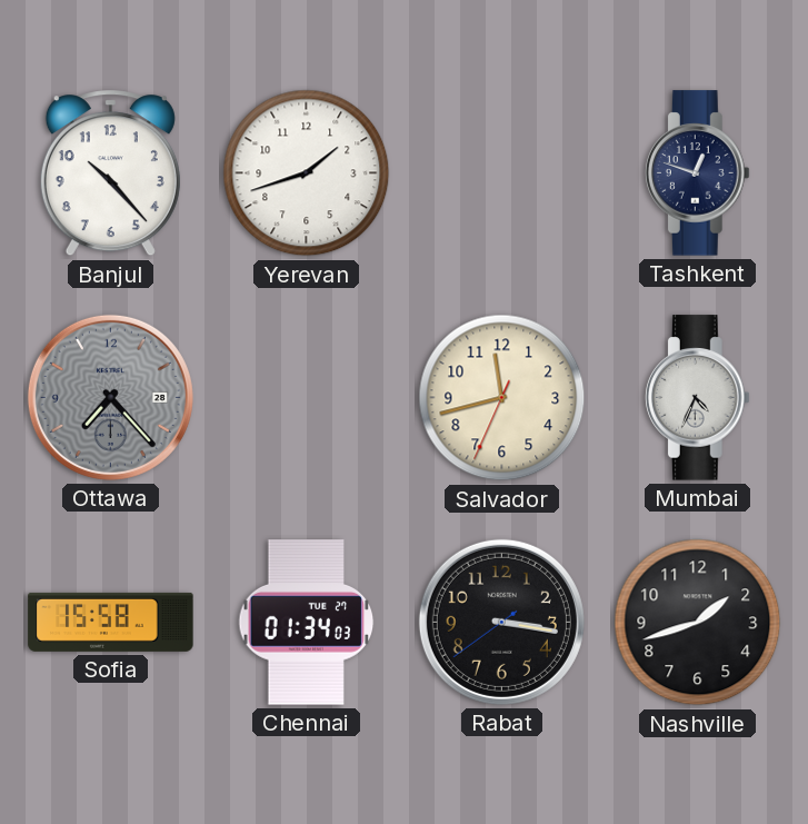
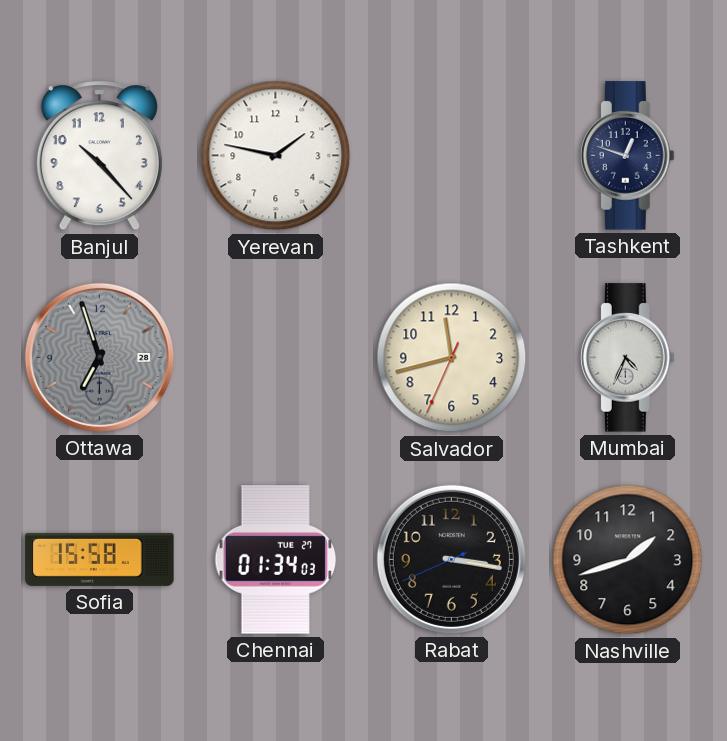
Yerevan: 1:42 -> 1:47
Ottawa: 7:23 -> 6:57
Rabat: 3:16:39 -> 3:16:41
